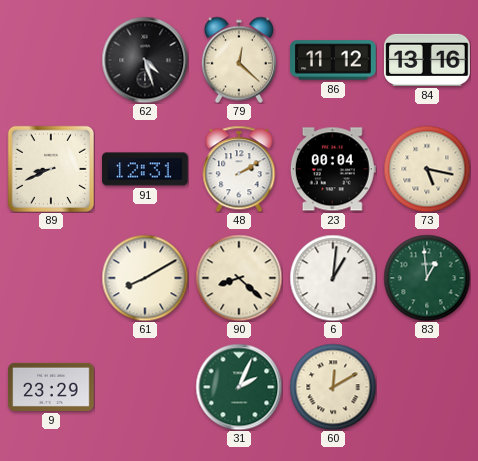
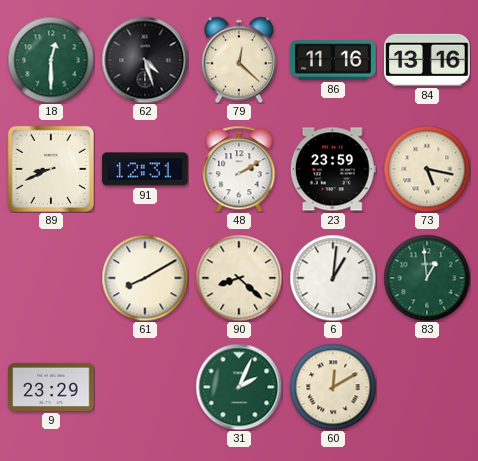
18: none -> 12:30
86: 11:12 -> 11:16
23: 00:04 -> 23:59
